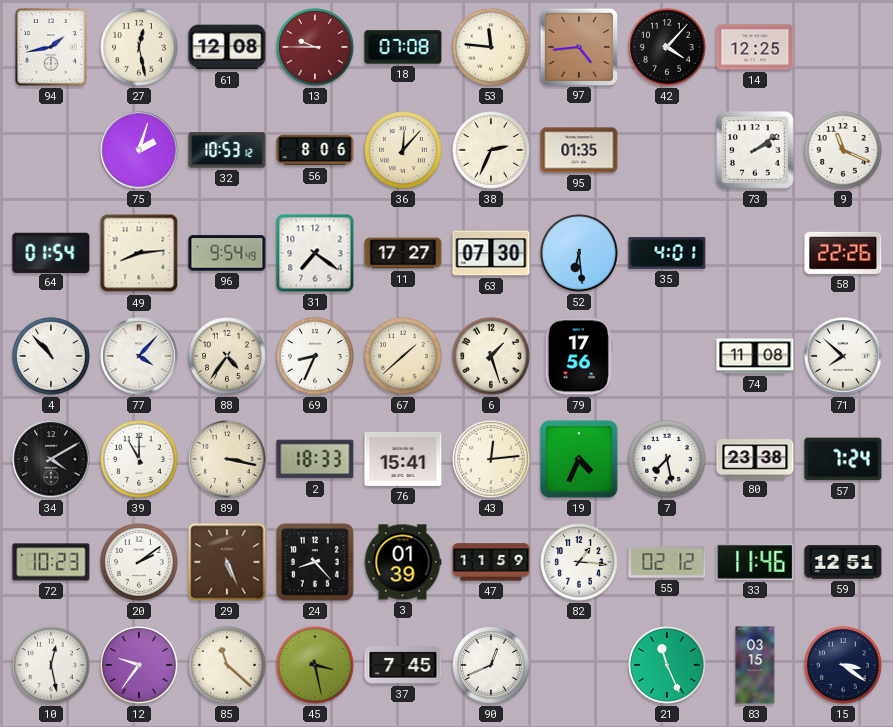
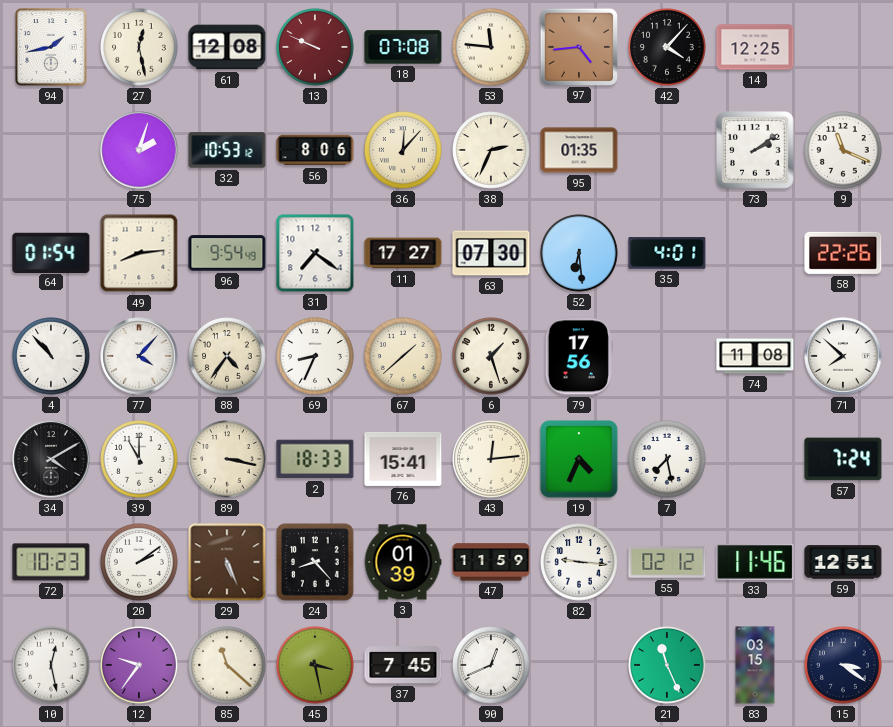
13: 9:45 -> 9:49
80: 23:38 -> none
82: 1:16 -> 9:16
